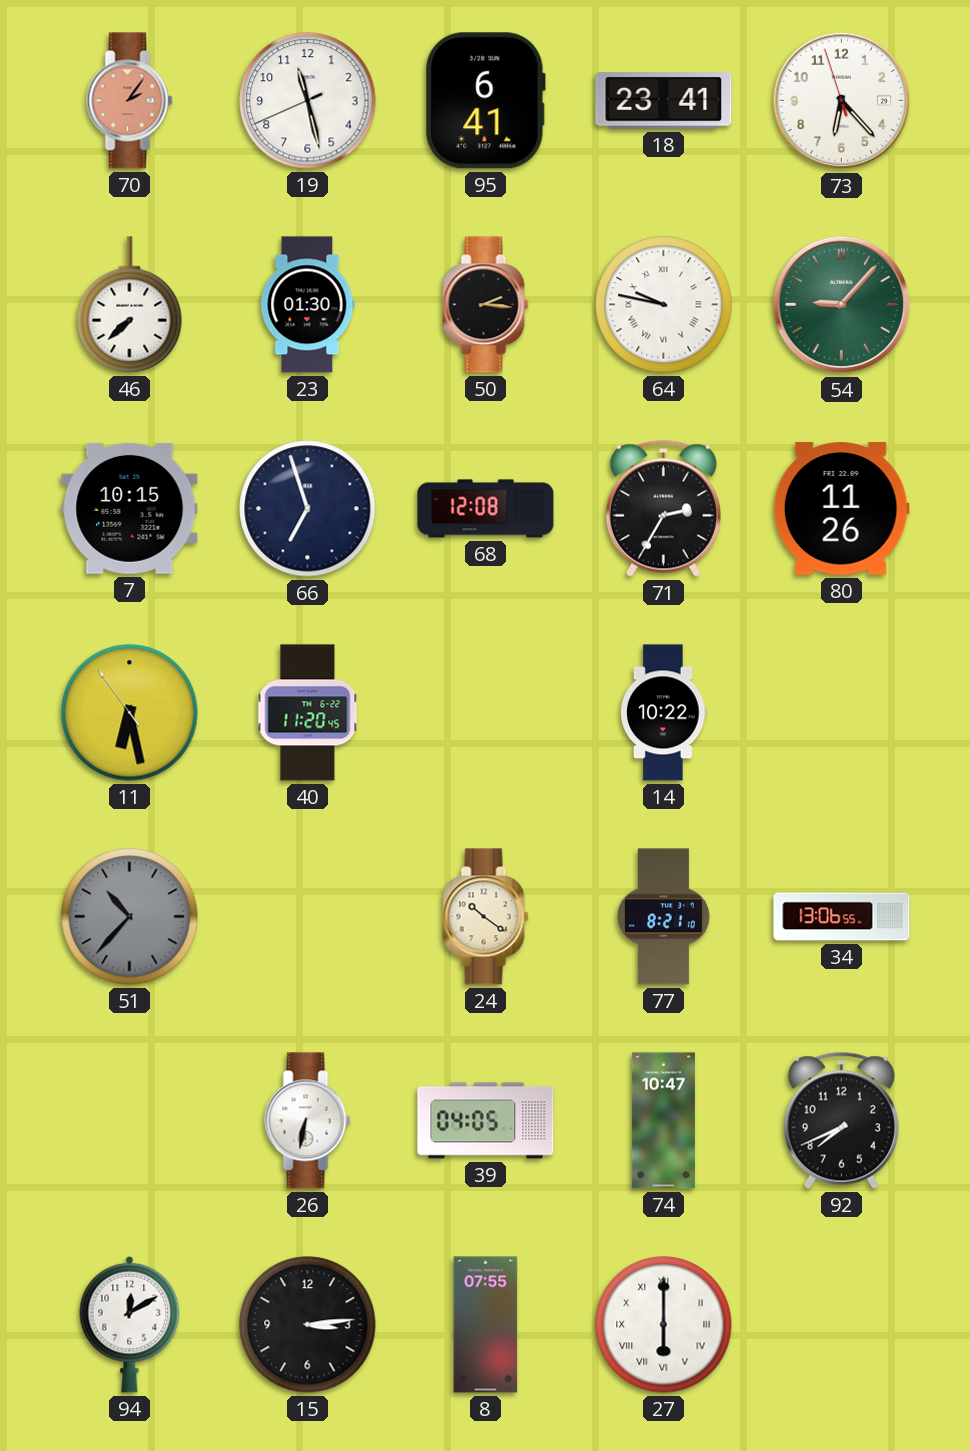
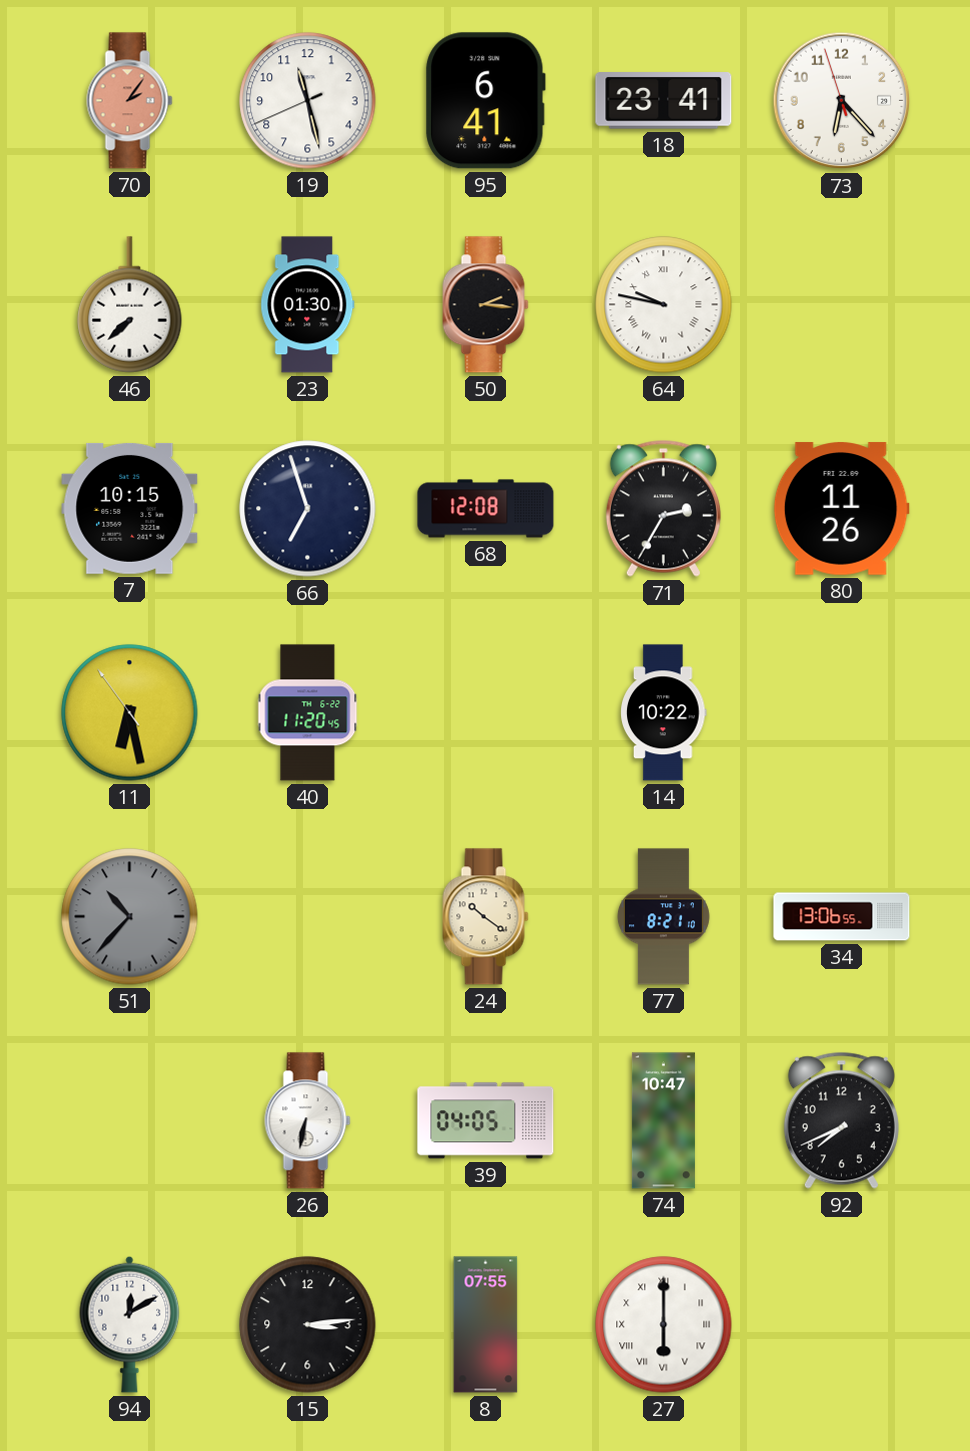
54: 9:07 -> none
